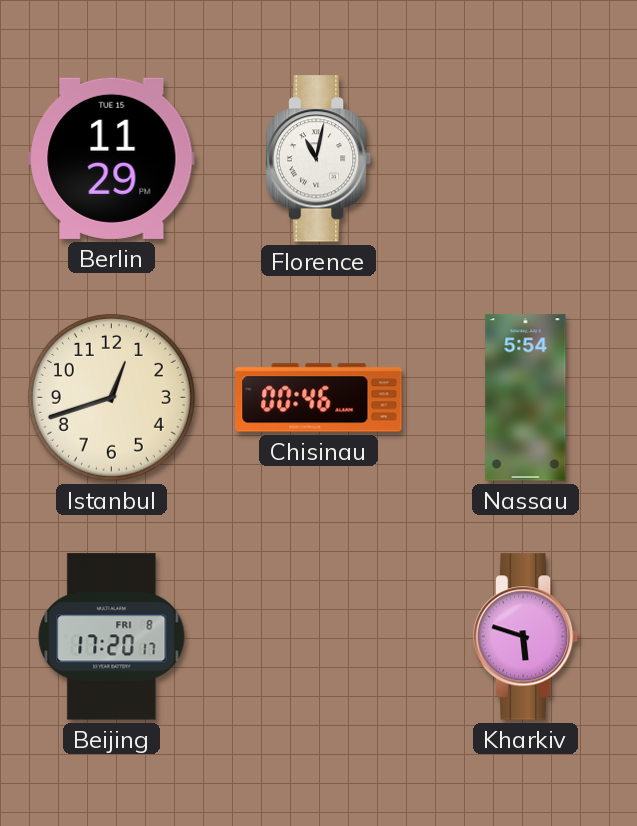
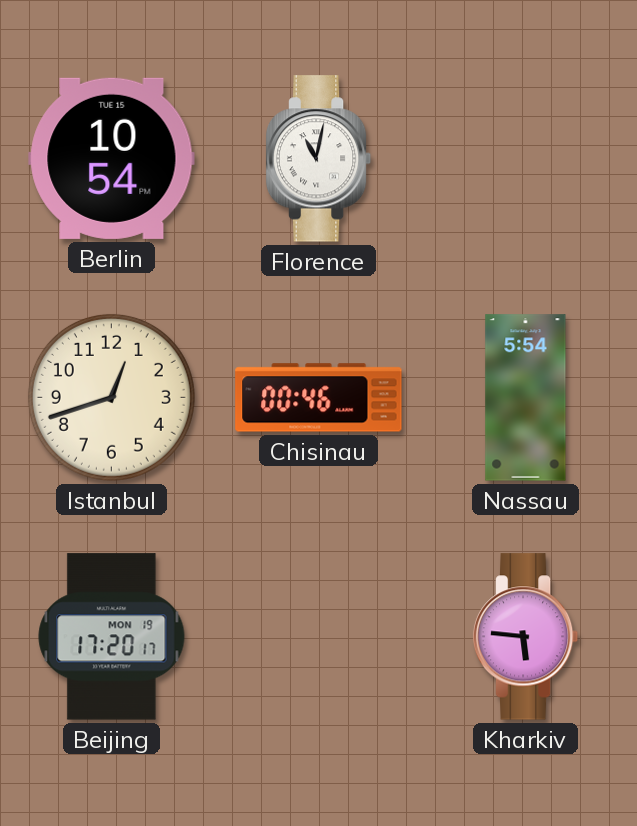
Berlin: 11:29 -> 10:54
Beijing date: FRI 8 -> MON 19
Kharkiv: 5:48 -> 5:46
